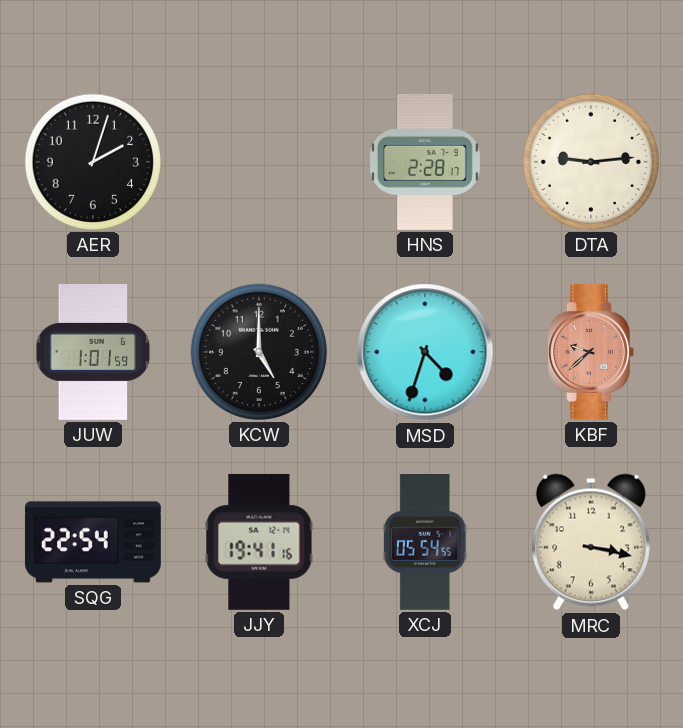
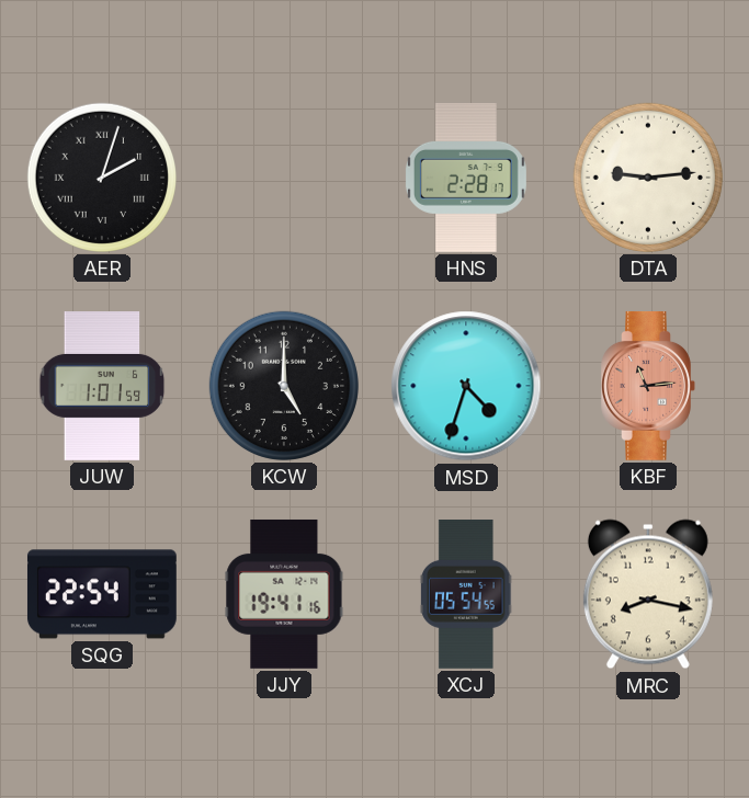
AER numerals: Arabic -> Roman
KBF: 9:38 -> 11:14
MRC: 3:17 -> 8:17
